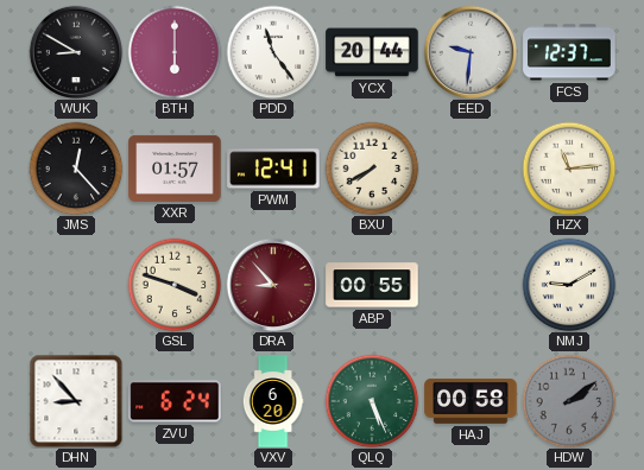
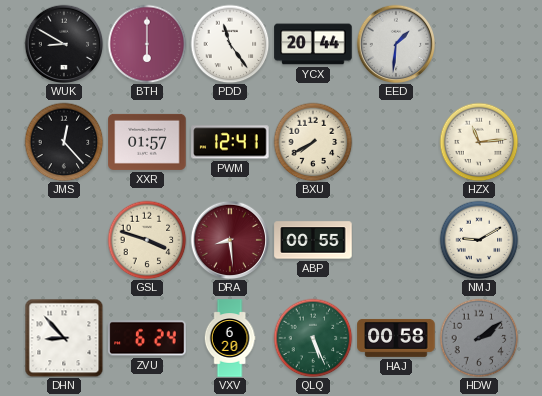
EED: 9:31 -> 1:31
FCS: 12:37 -> none
DRA: 8:53 -> 8:29
